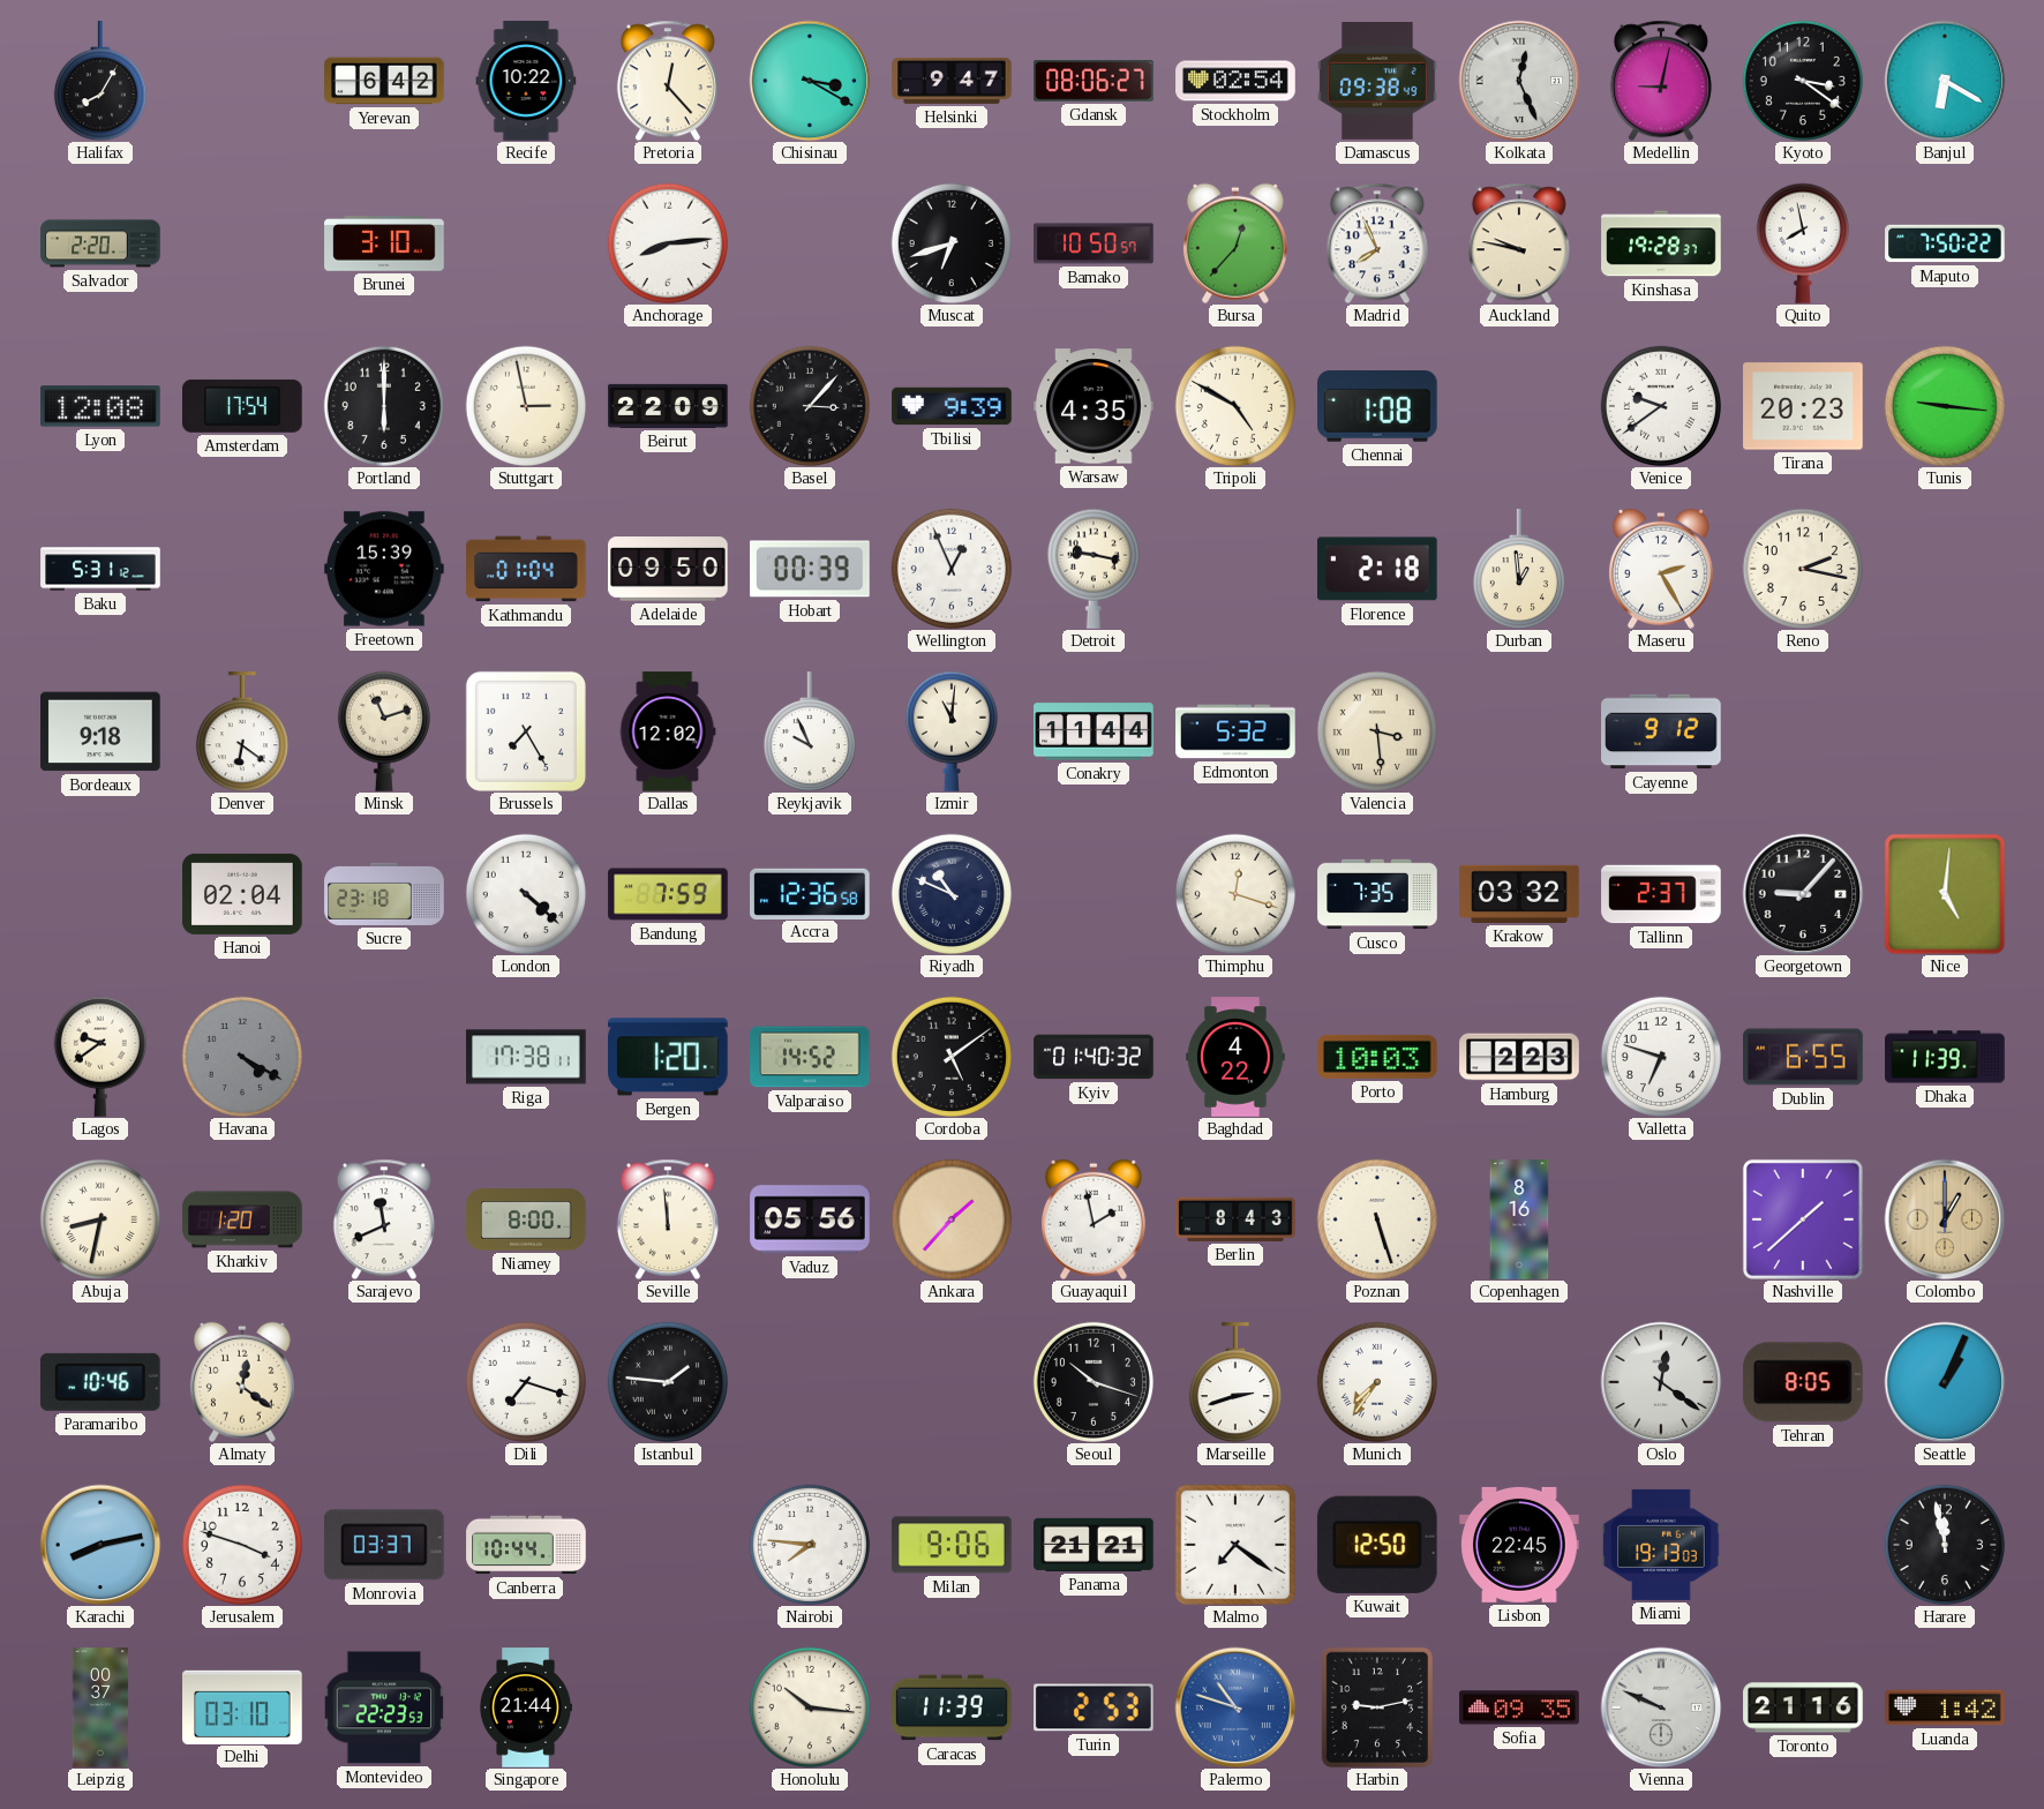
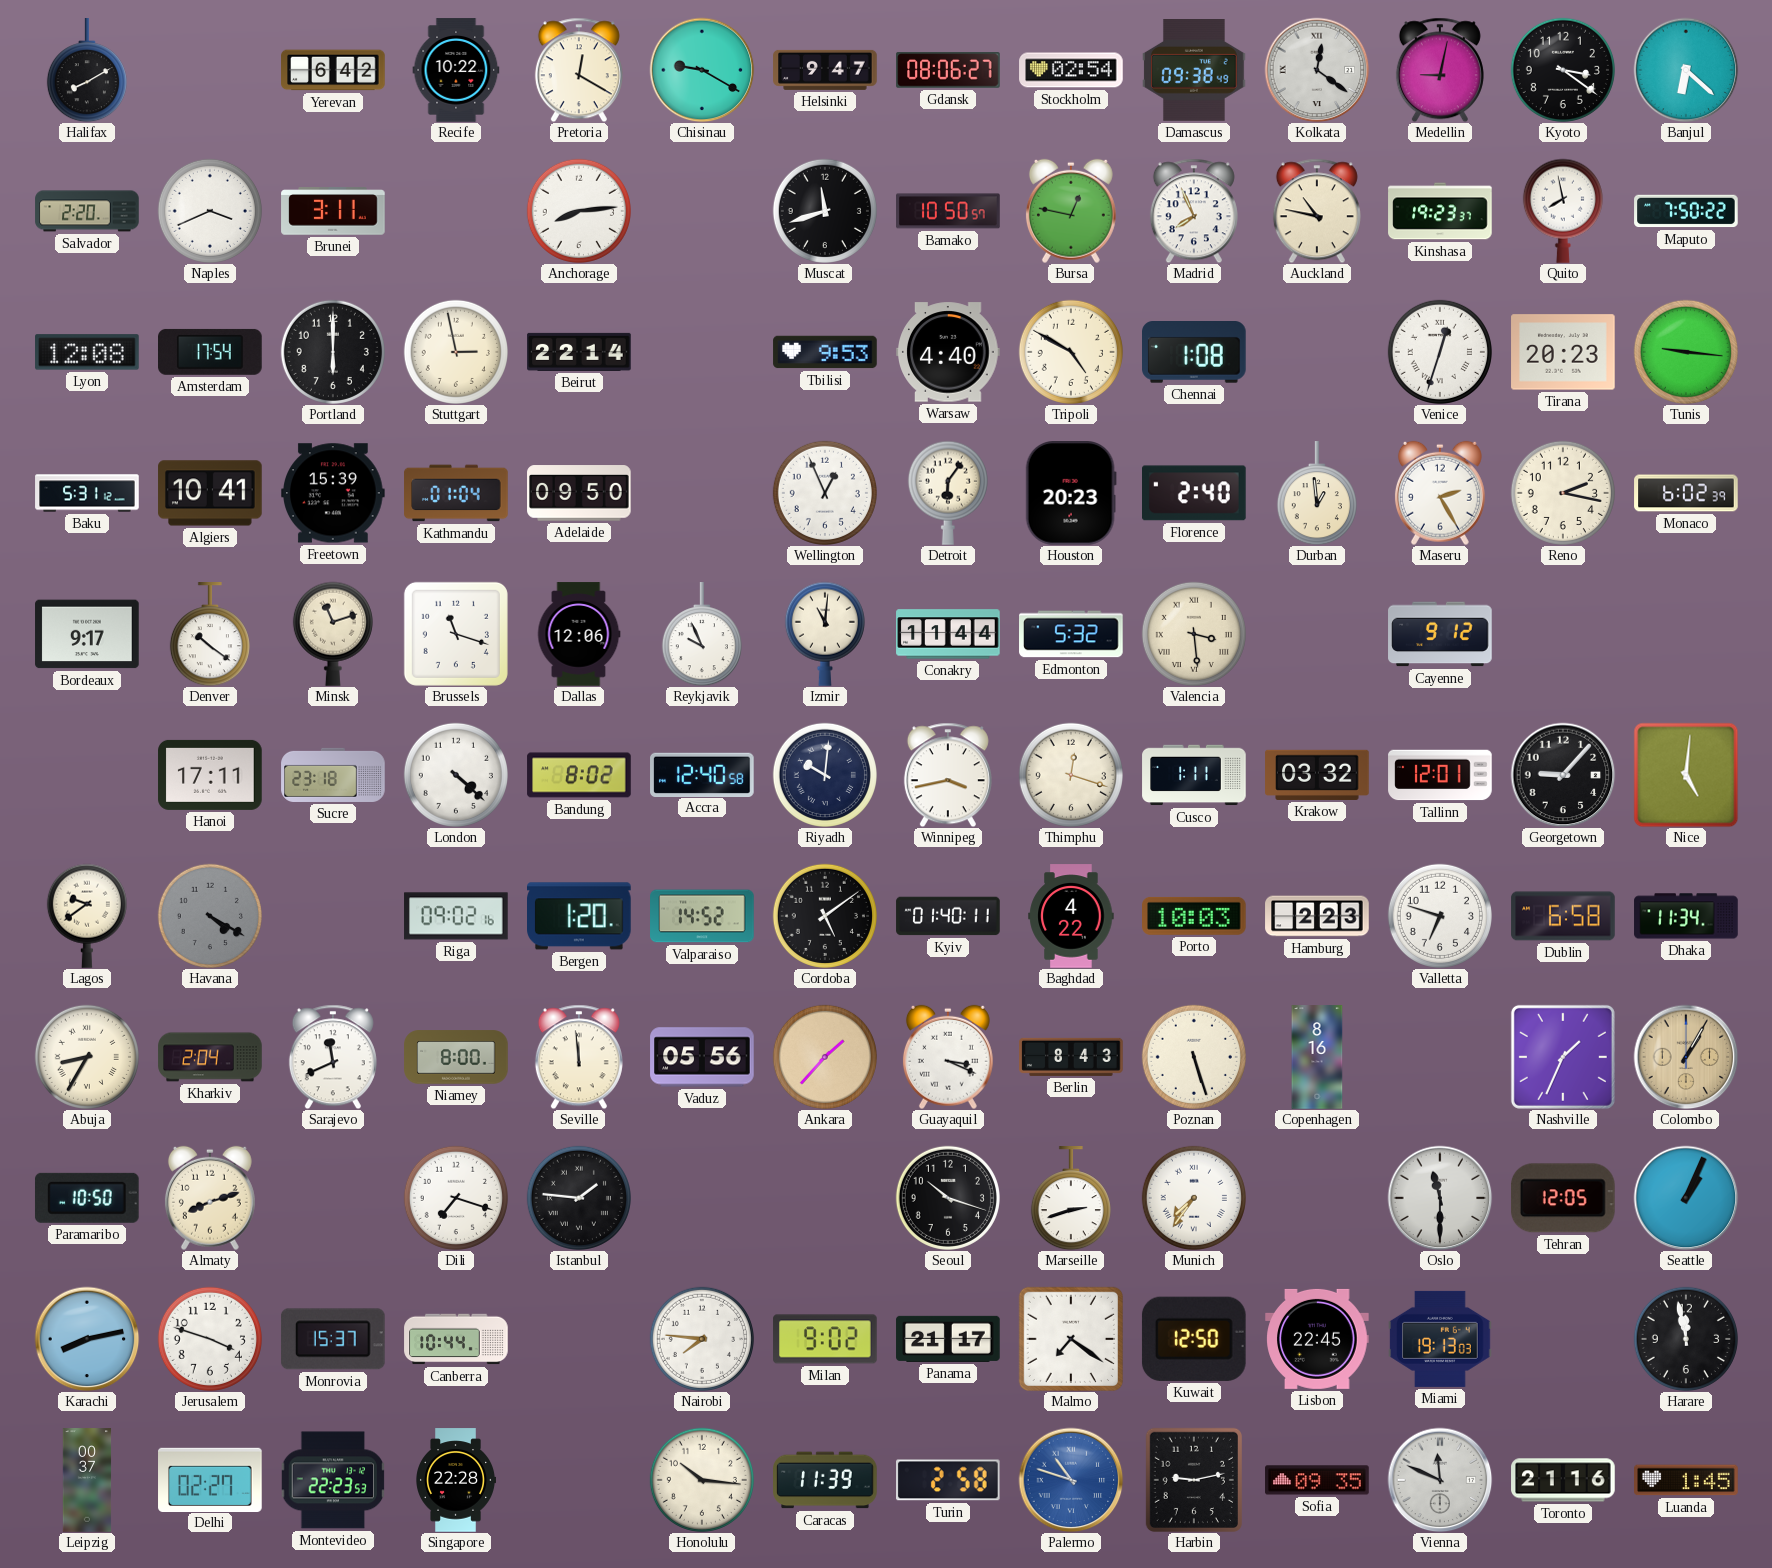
Halifax: 8:05 -> 8:10
Pretoria: 12:23 -> 12:20
Chisinau: 3:20 -> 9:20
Kolkata: 12:26 -> 12:21
Banjul: 6:20 -> 6:22
Naples: none -> 3:41
Brunei: 3:10 -> 3:11
Muscat: 6:42 -> 11:42
Bursa: 12:37 -> 12:47
Auckland: 9:47 -> 10:47
Kinshasa: 19:28 -> 19:23
Beirut: 22:09 -> 22:14
Basel: 3:07 -> none
Tbilisi: 9:39 -> 9:53
Warsaw: 4:35 -> 4:40
Venice: 9:39 -> 12:33
Algiers: none -> 10:41
Hobart: 00:39 -> none
Detroit: 9:17 -> 6:06
Houston: none -> 20:23
Florence: 2:18 -> 2:40
Monaco: none -> 6:02
Bordeaux: 9:18 -> 9:17
Denver: 6:21 -> 10:21
Brussels: 7:25 -> 11:18
Dallas: 12:02 -> 12:06
Hanoi: 02:04 -> 17:11
Bandung: 7:59 -> 8:02
Accra: 12:36 -> 12:40
Riyadh: 10:49 -> 10:01
Winnipeg: none -> 3:43
Cusco: 7:35 -> 1:11
Tallinn: 2:37 -> 12:01
Riga: 17:38 -> 09:02
Kyiv: 01:40:32 -> 01:40:11
Dublin: 6:55 -> 6:58
Dhaka: 11:39 -> 11:34
Abuja: 8:32 -> 8:35
Kharkiv: 1:20 -> 2:04
Guayaquil: 1:58 -> 3:19
Nashville: 1:38 -> 1:34
Colombo: 1:00 -> 1:05
Paramaribo: 10:46 -> 10:50
Almaty: 12:21 -> 8:12
Oslo: 12:21 -> 11:30
Tehran: 8:05 -> 12:05
Monrovia: 03:37 -> 15:37
Milan: 9:06 -> 9:02
Panama: 21:21 -> 21:17
Delhi: 03:10 -> 02:27
Singapore: 21:44 -> 22:28
Turin: 2:53 -> 2:58
Vienna: 9:49 -> 11:49
Luanda: 1:42 -> 1:45
